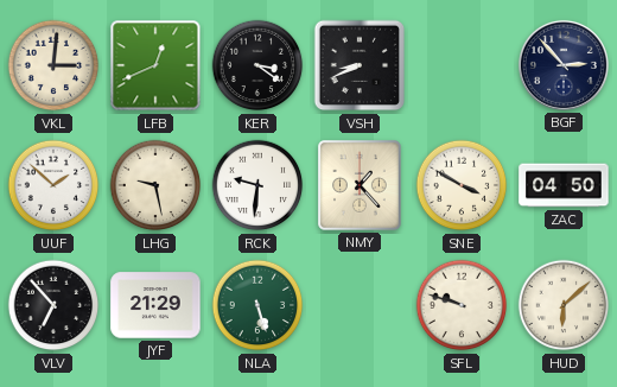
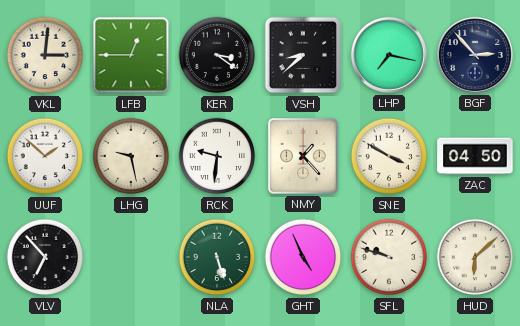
LFB: 12:41 -> 12:45
VSH: 8:41 -> 8:38
LHP: none -> 7:17
JYF: 21:29 -> none
GHT: none -> 4:56
